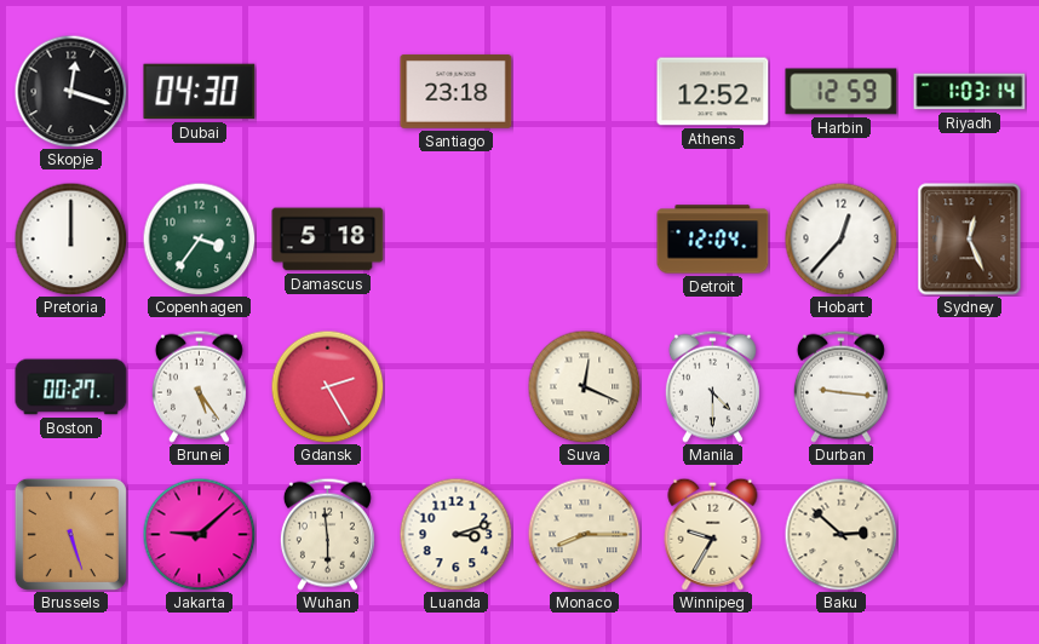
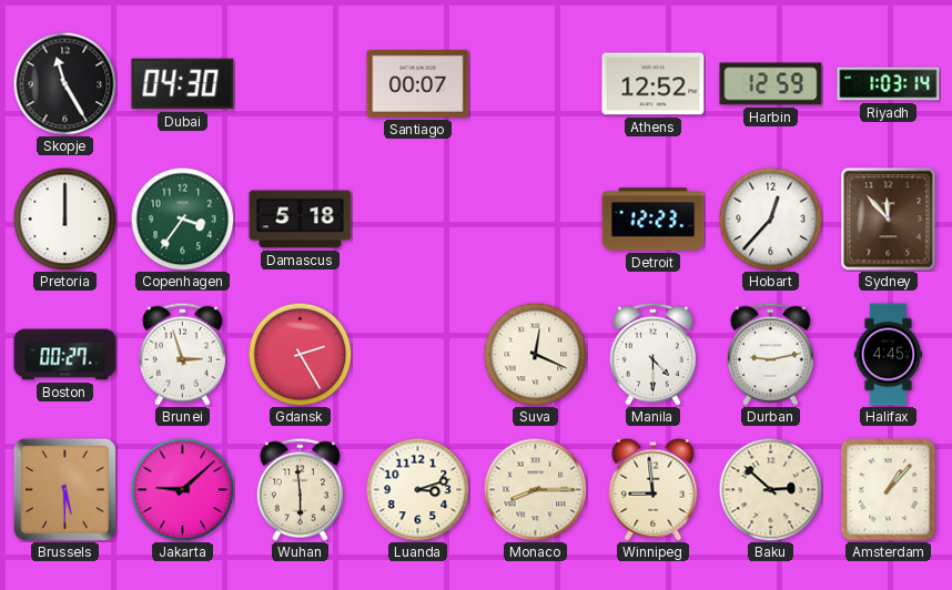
Skopje: 12:18 -> 11:25
Santiago: 23:18 -> 00:07
Detroit: 12:04 -> 12:23
Sydney: 12:26 -> 11:53
Brunei: 5:24 -> 2:57
Durban: 9:16 -> 9:13
Halifax: none -> 4:45
Brussels: 5:27 -> 5:30
Winnipeg: 9:35 -> 8:59
Amsterdam: none -> 1:07
